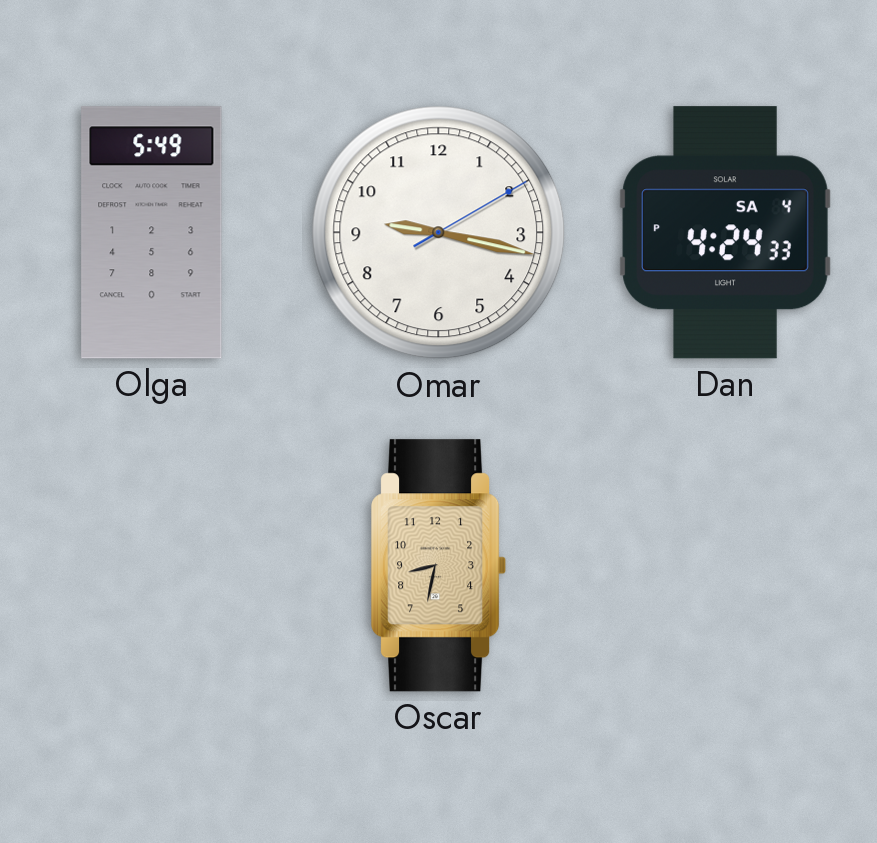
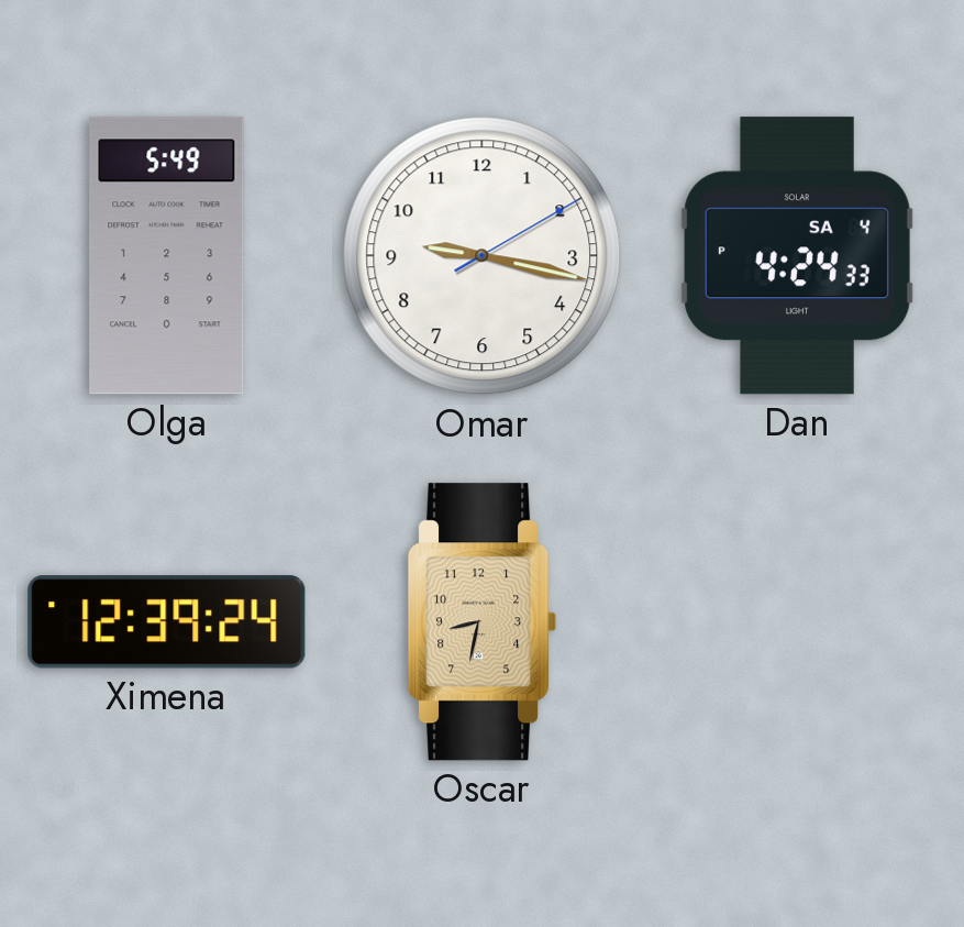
Ximena: none -> 12:39
